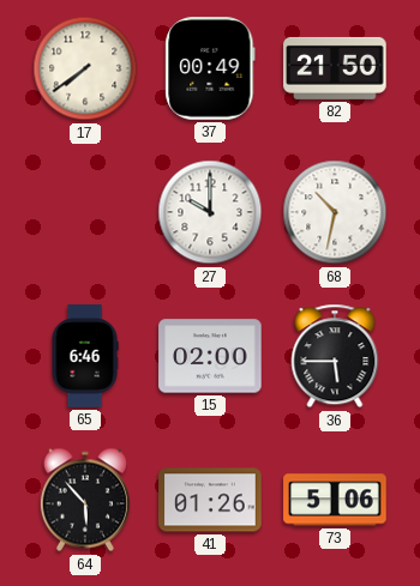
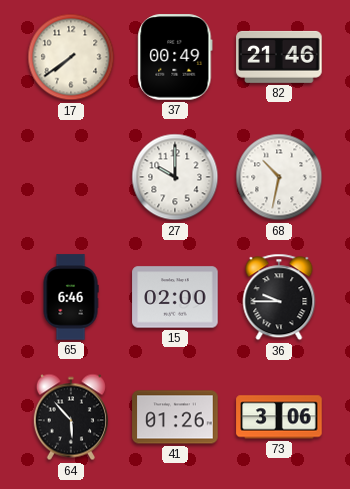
82: 21:50 -> 21:46
36: 5:45 -> 9:45
73: 5:06 -> 3:06
